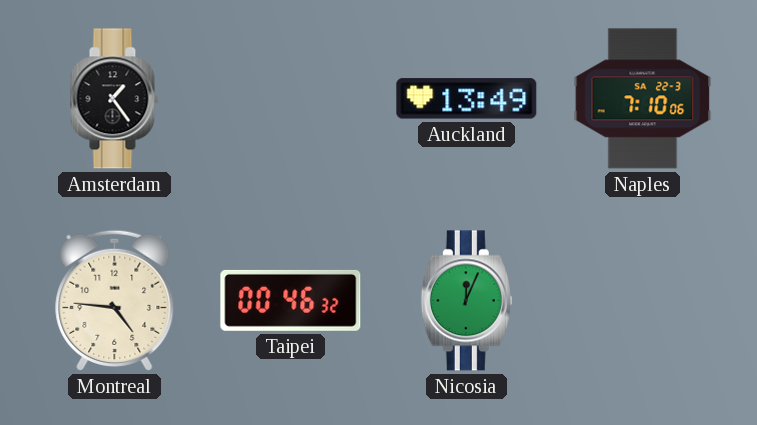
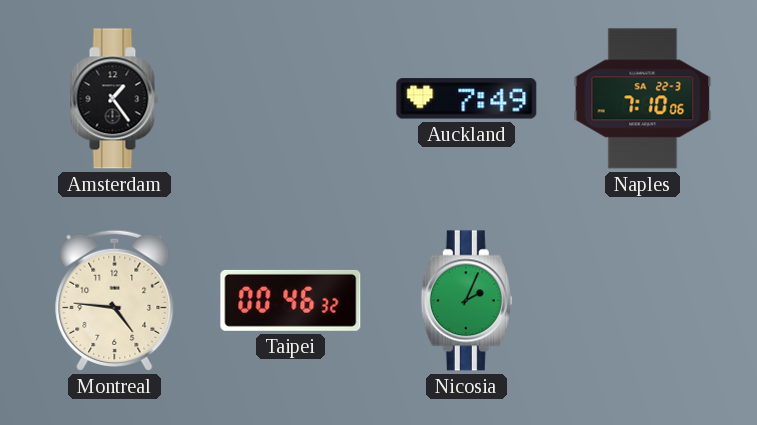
Auckland: 13:49 -> 7:49
Nicosia: 12:04 -> 2:04
